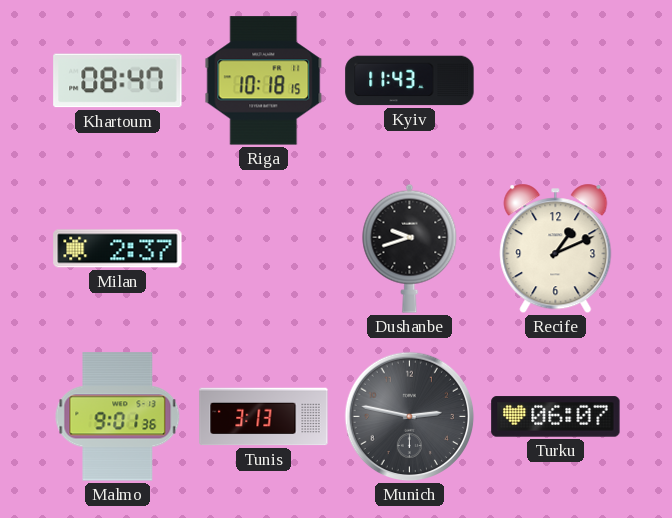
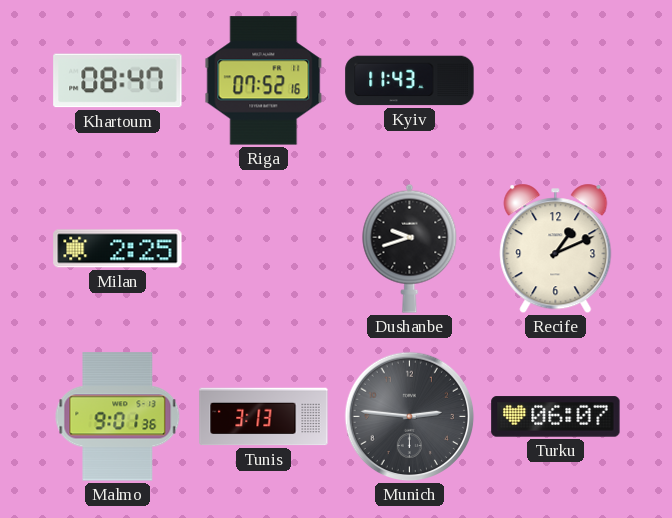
Riga: 10:18 -> 07:52
Milan: 2:37 -> 2:25
Munich: 2:47 -> 2:46
